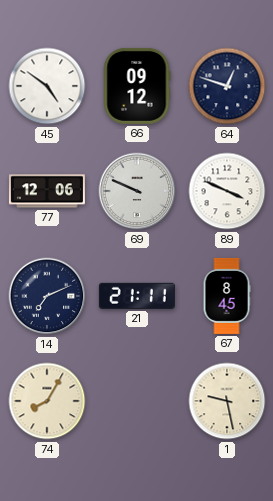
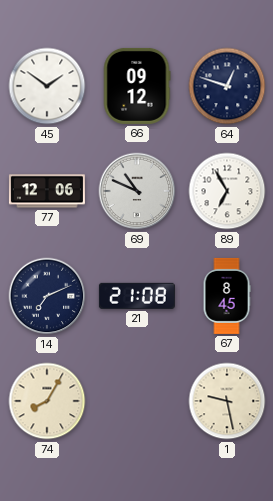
45: 4:51 -> 1:51
69: 9:49 -> 10:49
89: 3:49 -> 6:55
21: 21:11 -> 21:08
